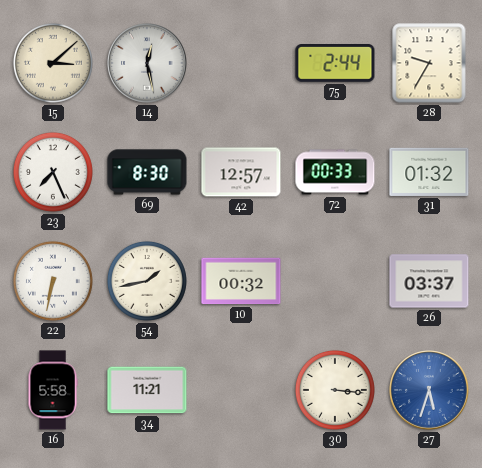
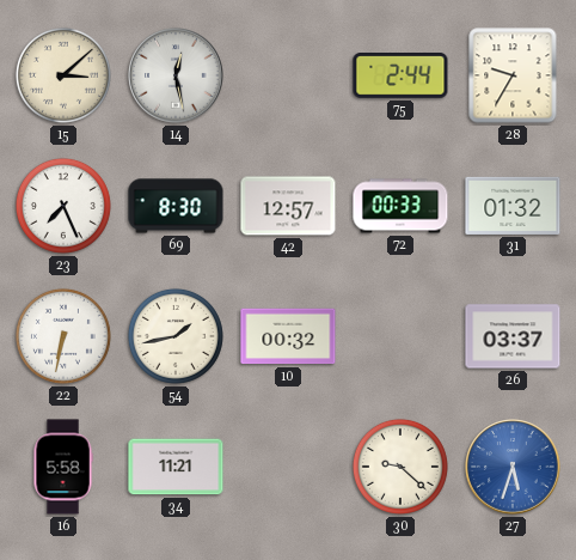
30: 3:16 -> 9:22
